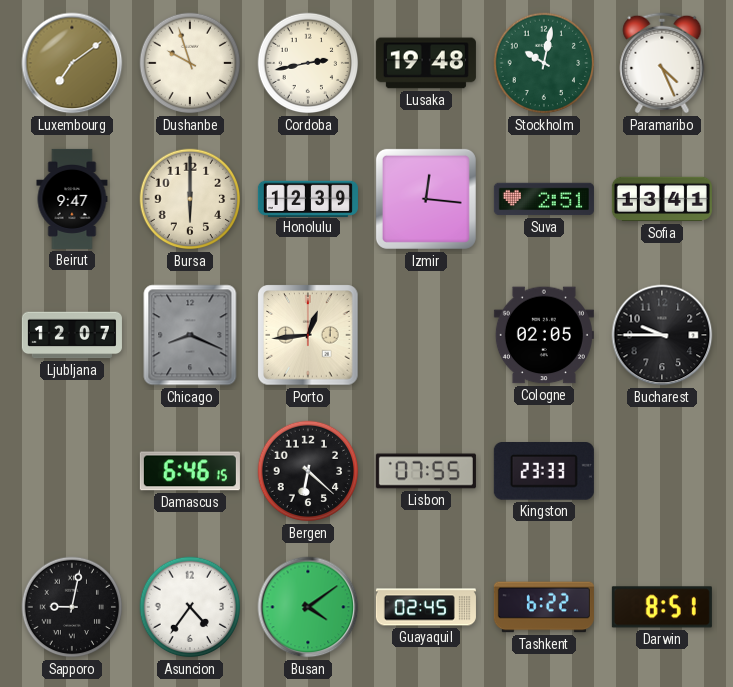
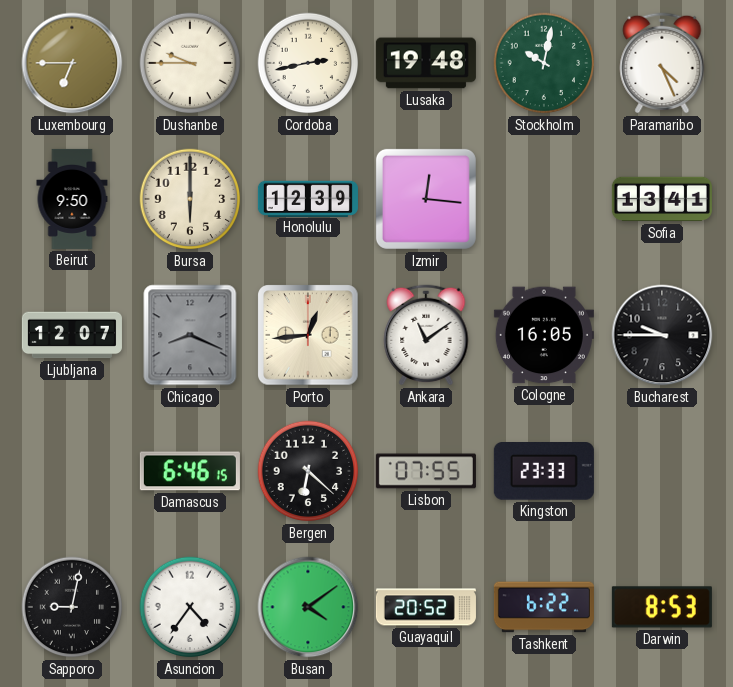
Luxembourg: 7:09 -> 6:45
Dushanbe: 9:57 -> 9:45
Beirut: 9:47 -> 9:50
Suva: 2:51 -> none
Ankara: none -> 11:09
Cologne: 02:05 -> 16:05
Guayaquil: 02:45 -> 20:52
Darwin: 8:51 -> 8:53
